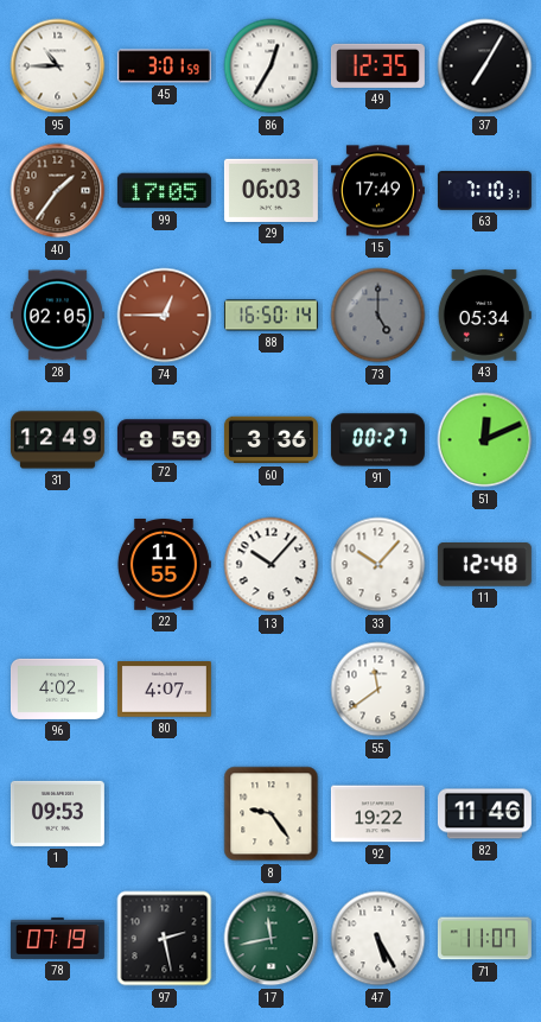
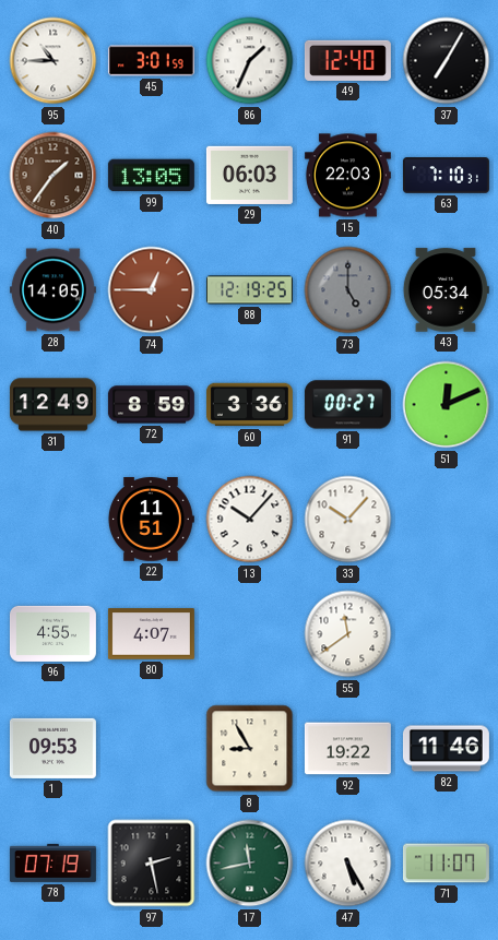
86: 12:35 -> 1:34
49: 12:35 -> 12:40
99: 17:05 -> 13:05
15: 17:49 -> 22:03
28: 02:05 -> 14:05
88: 16:50 -> 12:19
22: 11:55 -> 11:51
11: 12:48 -> none
96: 4:02 -> 4:55
8: 9:24 -> 8:55
